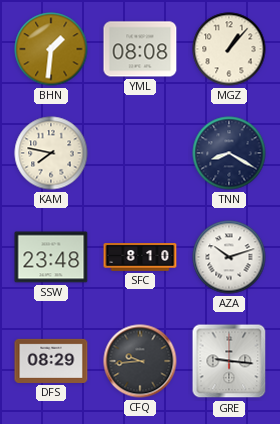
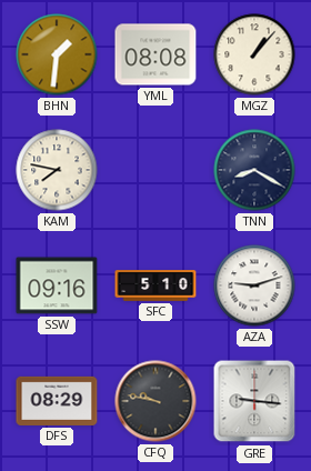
SSW: 23:48 -> 09:16
SFC: 8:10 -> 5:10
AZA: 10:12 -> 9:12
CFQ: 9:44 -> 9:47
